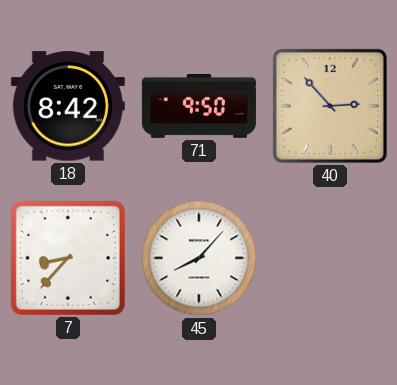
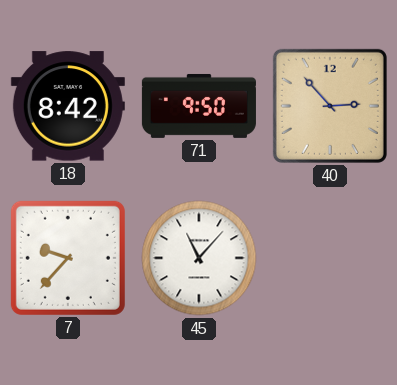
7: 8:37 -> 9:37
45: 8:07 -> 11:07
